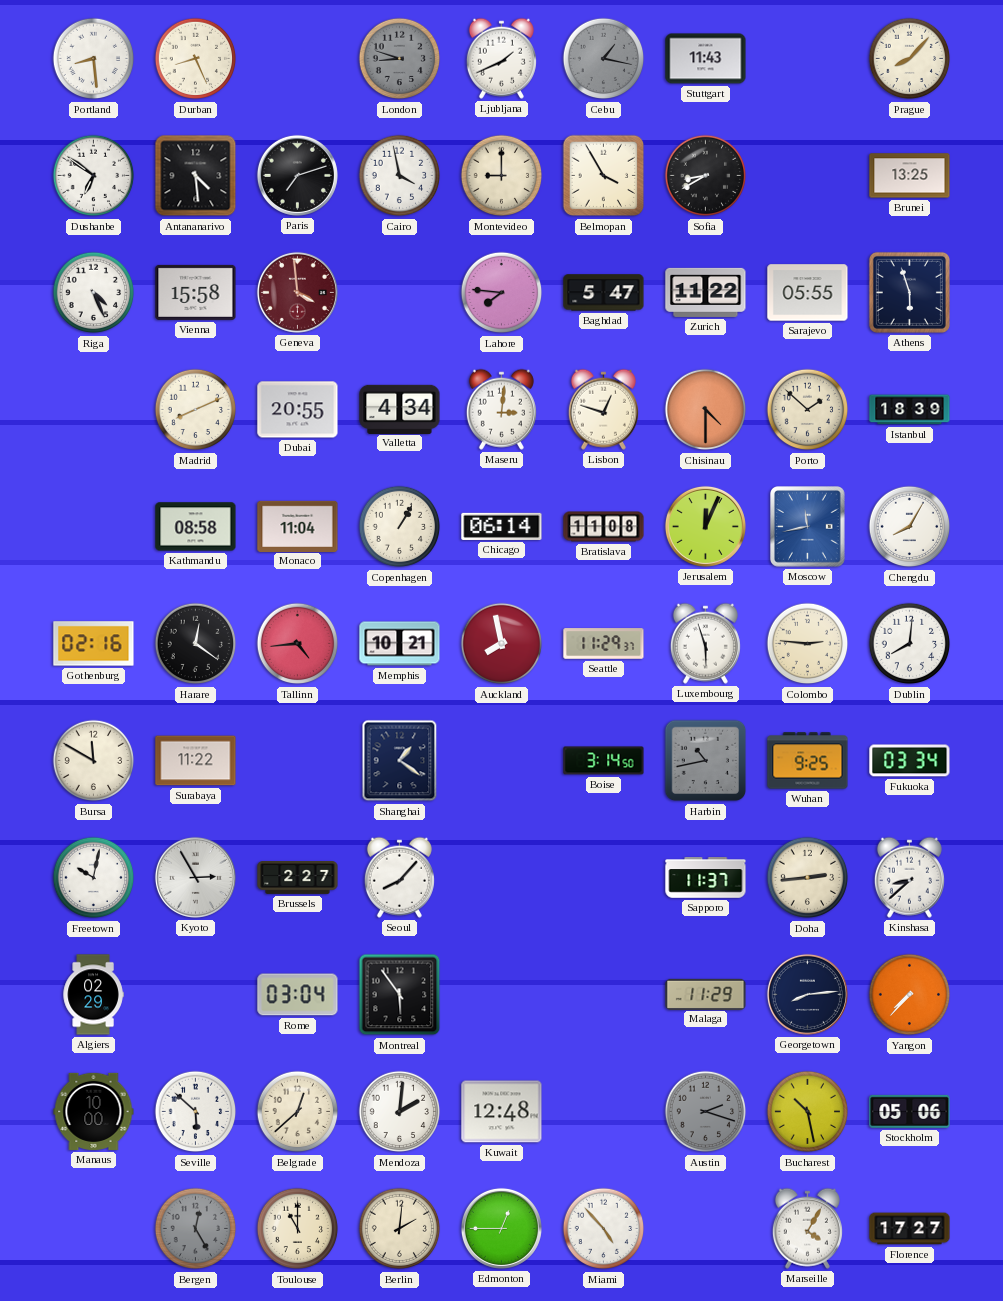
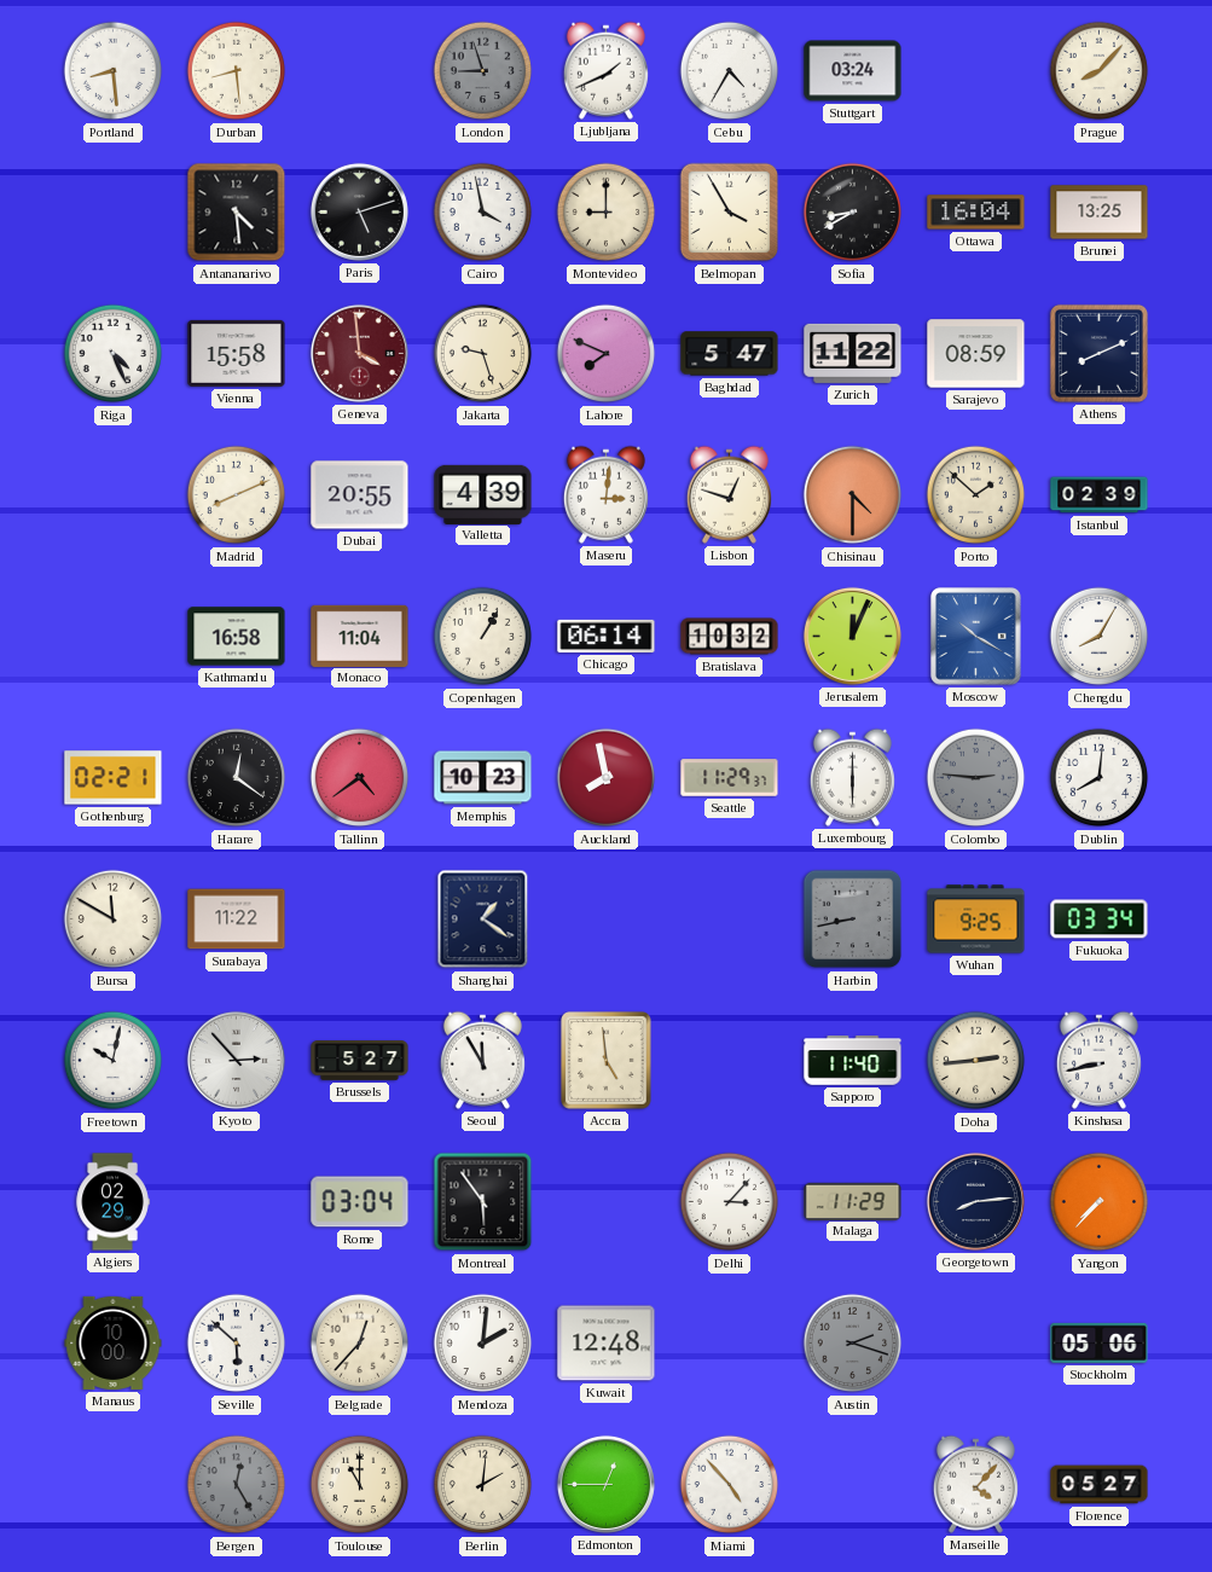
Durban: 8:26 -> 8:29
London: 8:48 -> 8:57
Cebu: 1:17 -> 4:35
Cebu dial: grey -> white
Stuttgart: 11:43 -> 03:24
Dushanbe: 6:51 -> none
Paris: 7:12 -> 5:12
Ottawa: none -> 16:04
Jakarta: none -> 9:27
Lahore: 7:46 -> 7:49
Sarajevo: 05:55 -> 08:59
Athens: 5:57 -> 8:11
Valletta: 4:34 -> 4:39
Istanbul: 18:39 -> 02:39
Kathmandu: 08:58 -> 16:58
Bratislava: 11:08 -> 10:32
Moscow: 11:43 -> 10:20
Gothenburg: 02:16 -> 02:21
Tallinn: 4:44 -> 4:39
Memphis: 10:21 -> 10:23
Luxembourg: 5:57 -> 6:00
Colombo dial: cream -> grey
Boise: 3:14 -> none
Harbin: 10:43 -> 8:43
Kyoto: 2:55 -> 2:53
Brussels: 2:27 -> 5:27
Seoul: 8:07 -> 11:55
Accra: none -> 4:59
Sapporo: 11:37 -> 11:40
Kinshasa: 8:38 -> 8:43
Delhi: none -> 3:07
Belgrade: 12:38 -> 12:37
Bucharest: 10:28 -> none
Marseille: 4:05 -> 4:07
Florence: 17:27 -> 05:27
